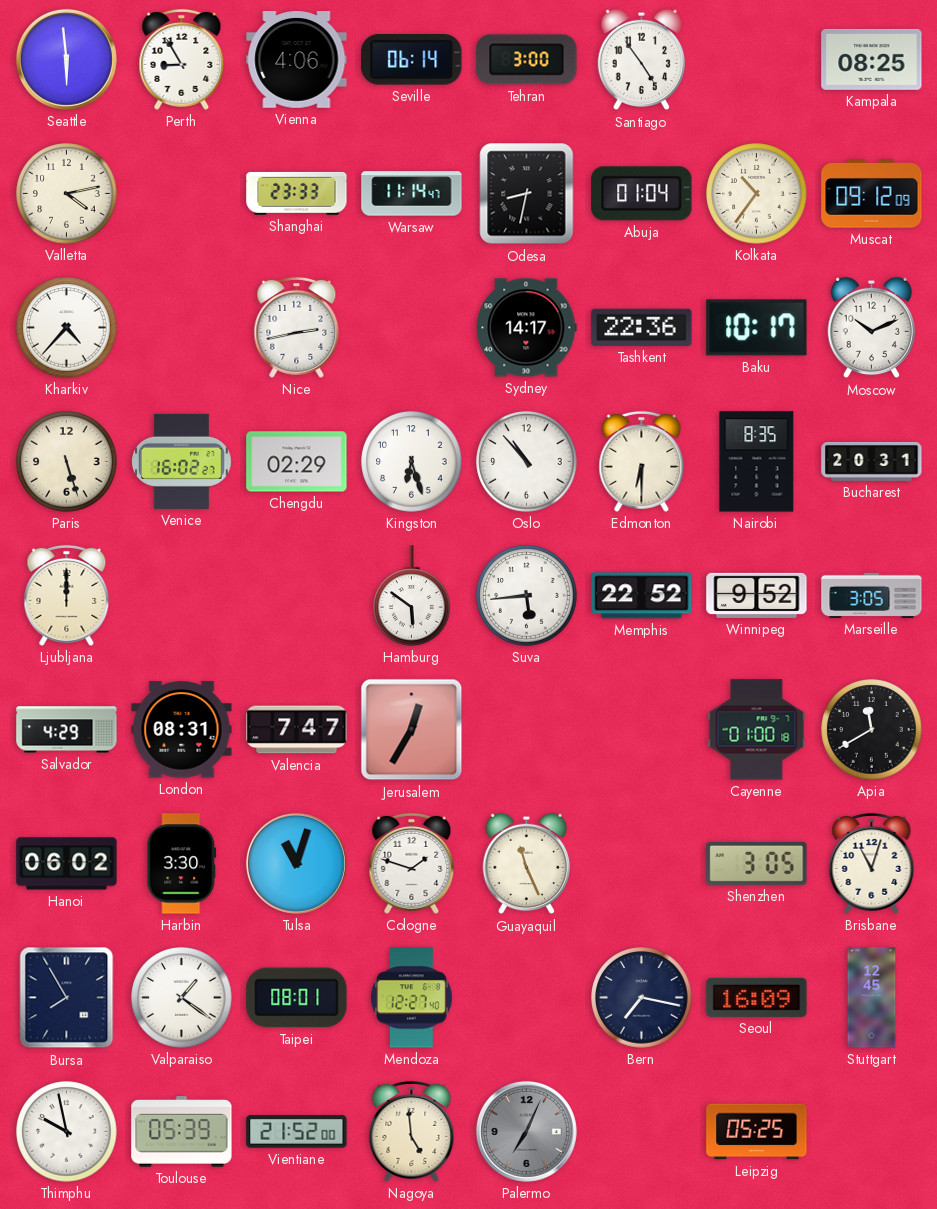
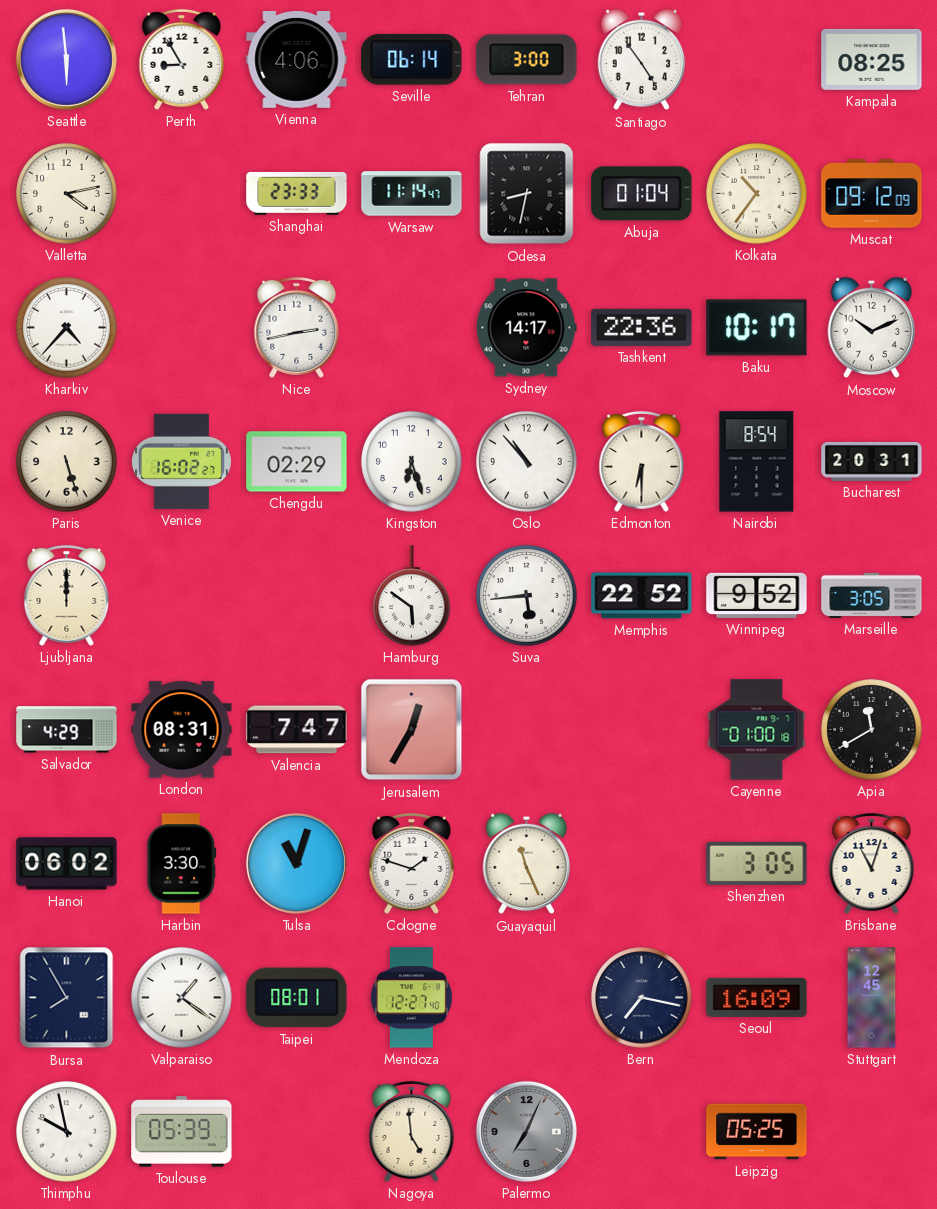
Nairobi: 8:35 -> 8:54
Vientiane: 21:52 -> none
